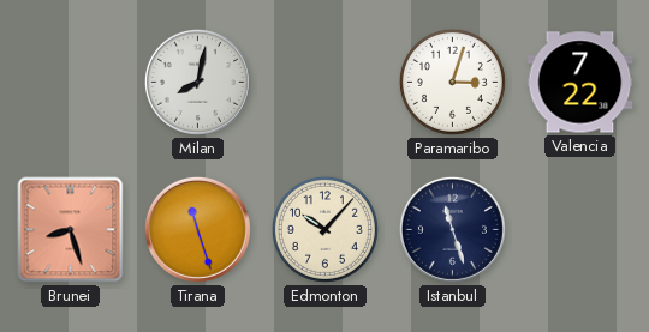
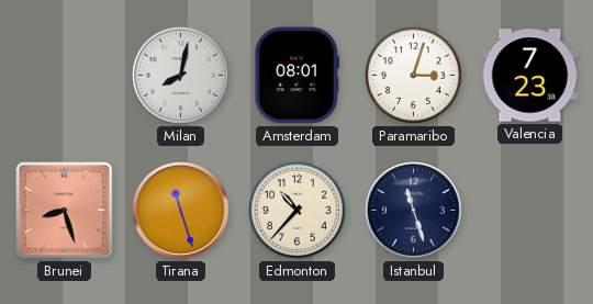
Amsterdam: none -> 08:01
Valencia: 7:22 -> 7:23
Edmonton: 10:07 -> 10:37
